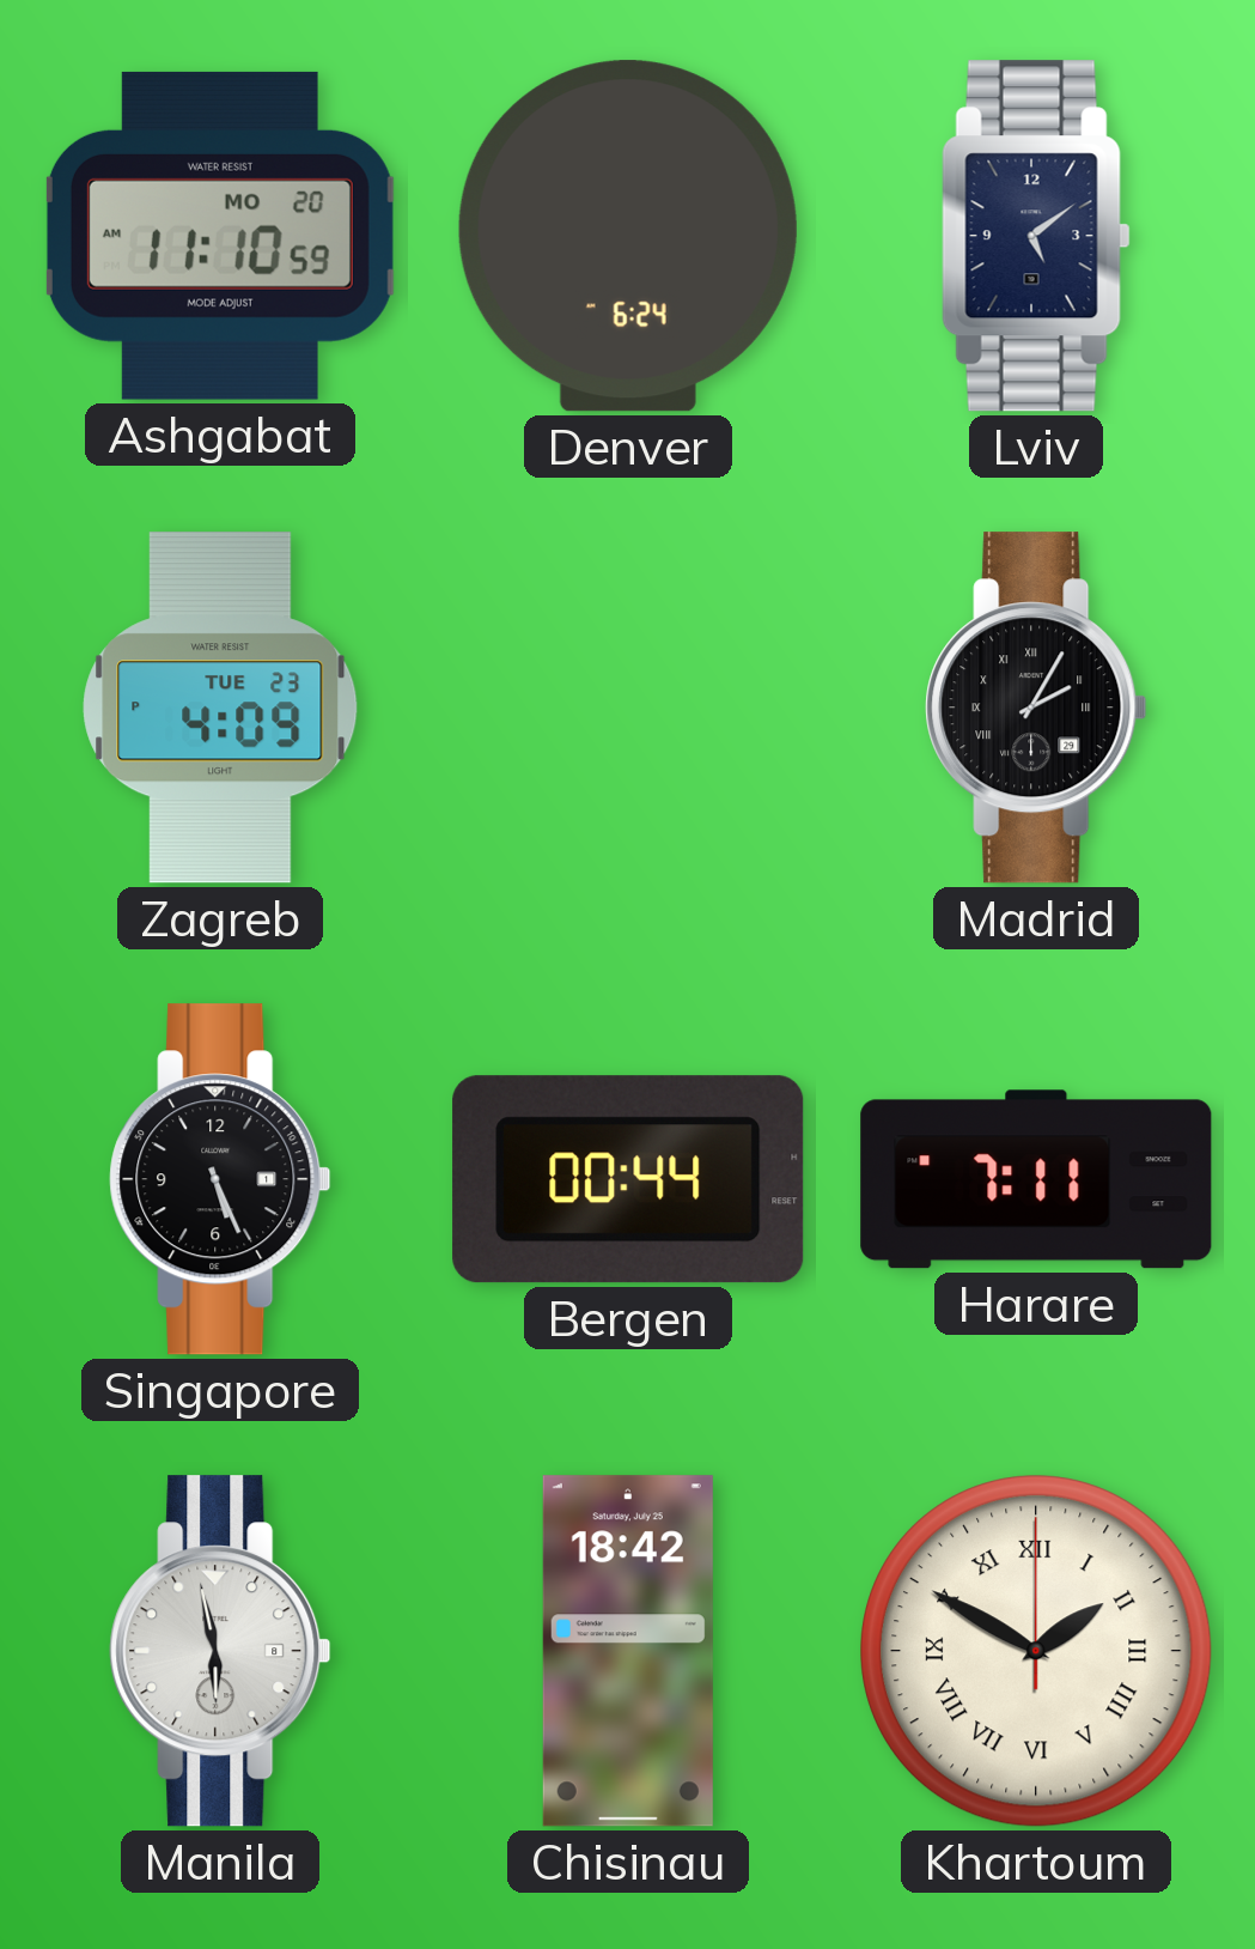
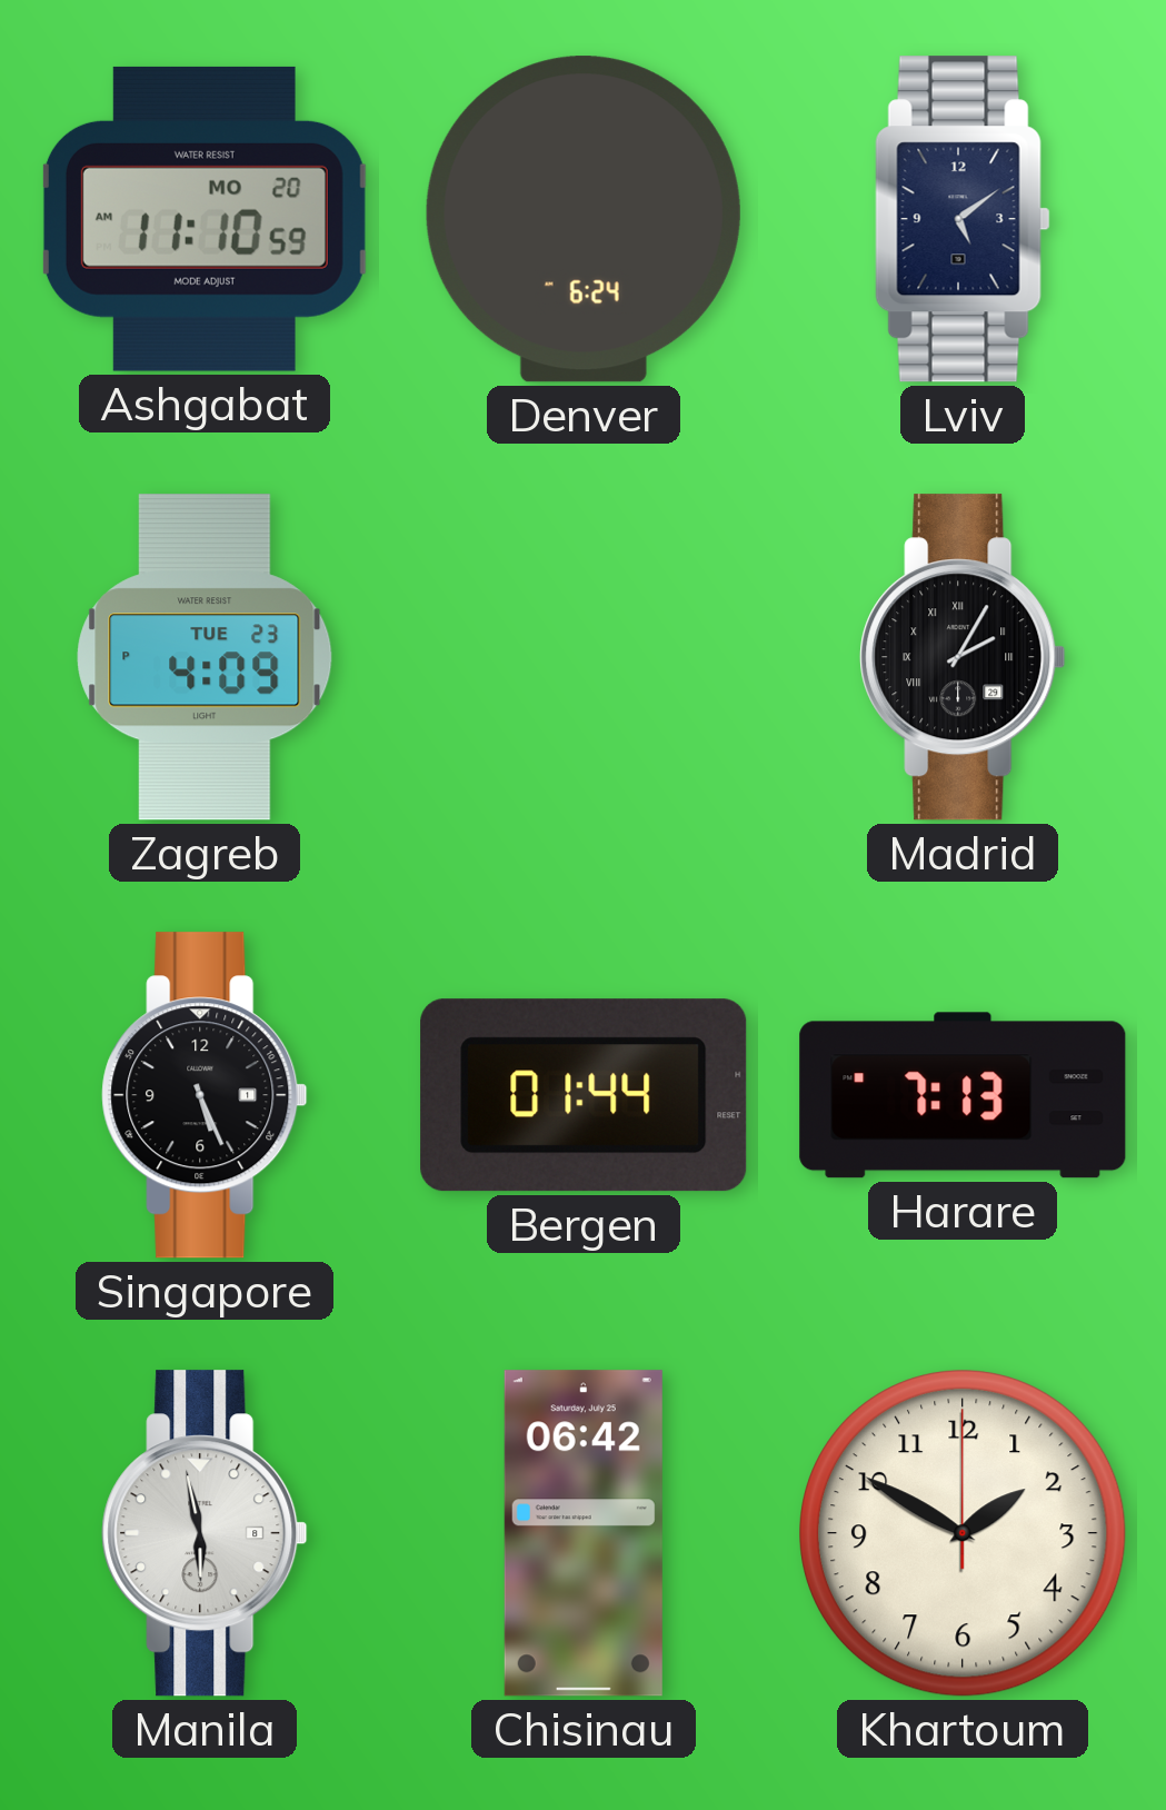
Bergen: 00:44 -> 01:44
Harare: 7:11 -> 7:13
Chisinau: 18:42 -> 06:42
Khartoum numerals: Roman -> Arabic
